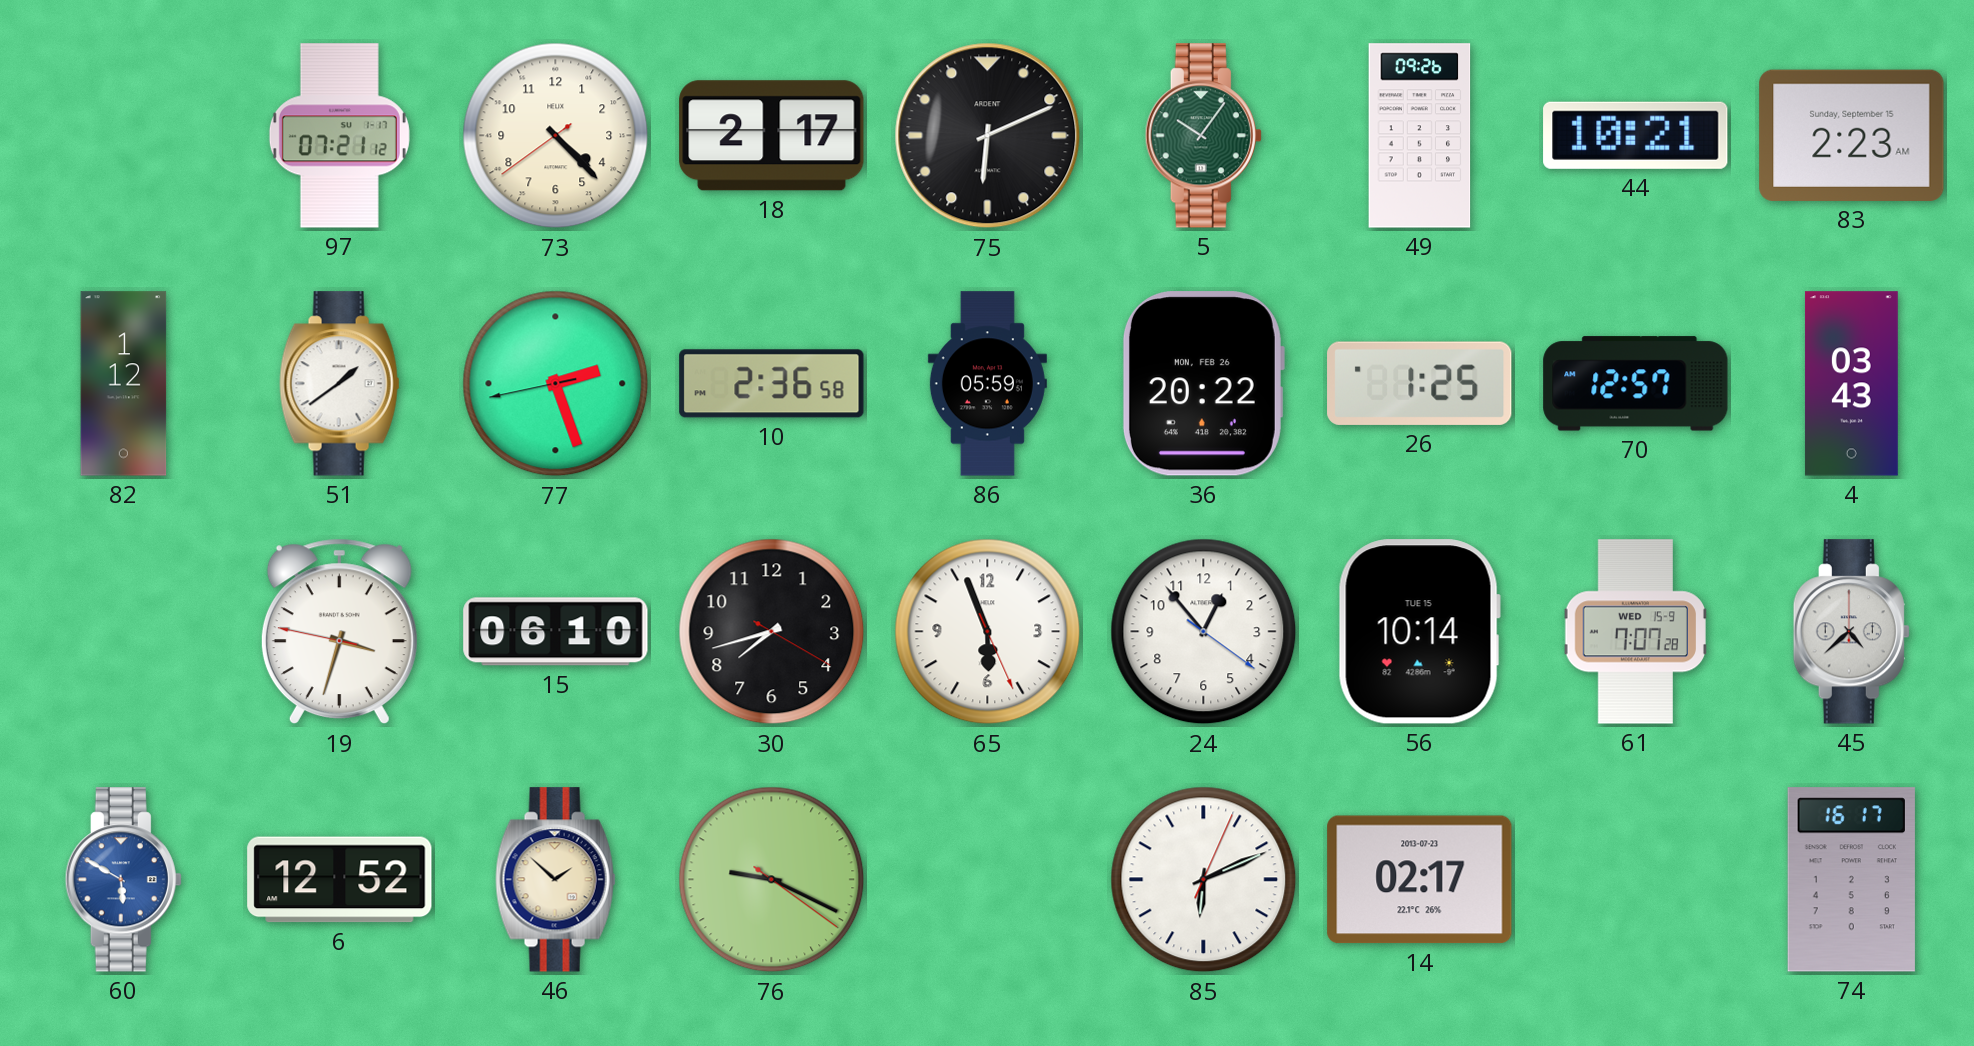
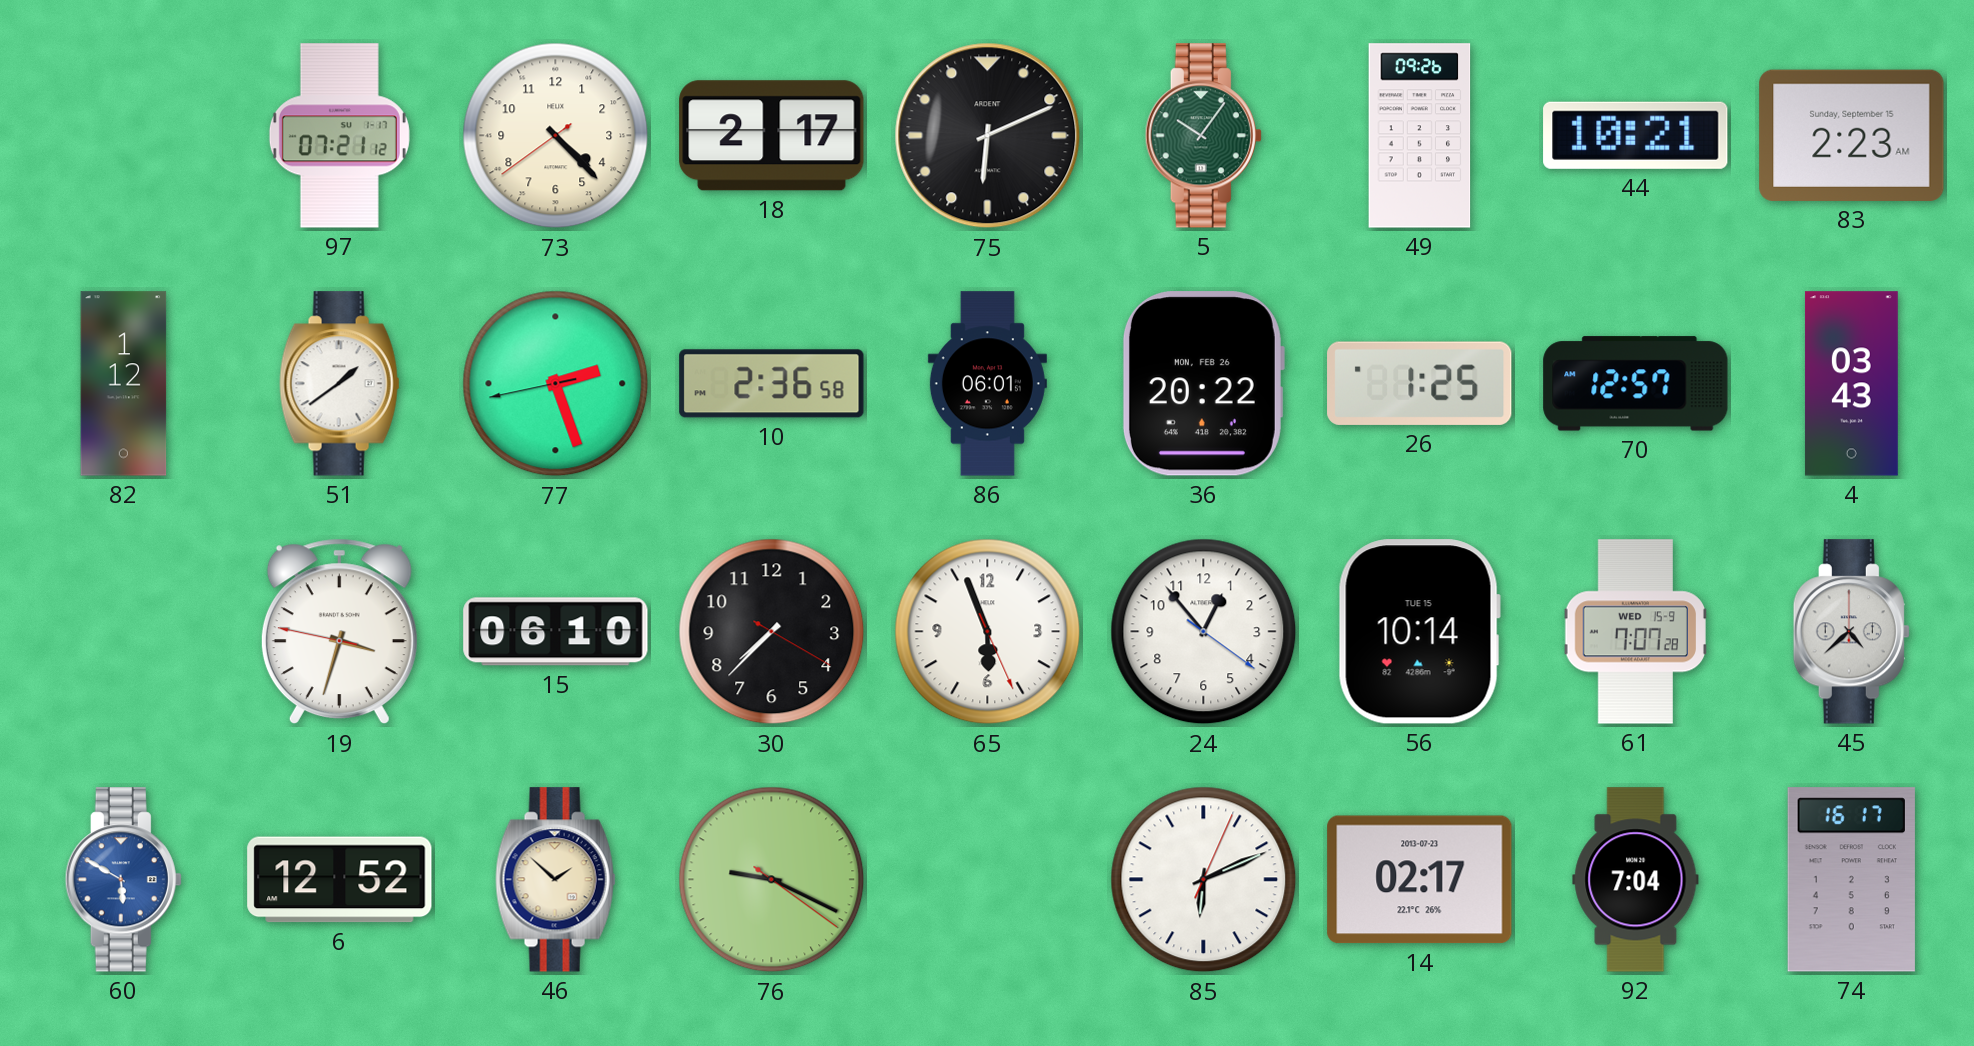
86: 05:59 -> 06:01
30: 7:42 -> 7:37
92: none -> 7:04
